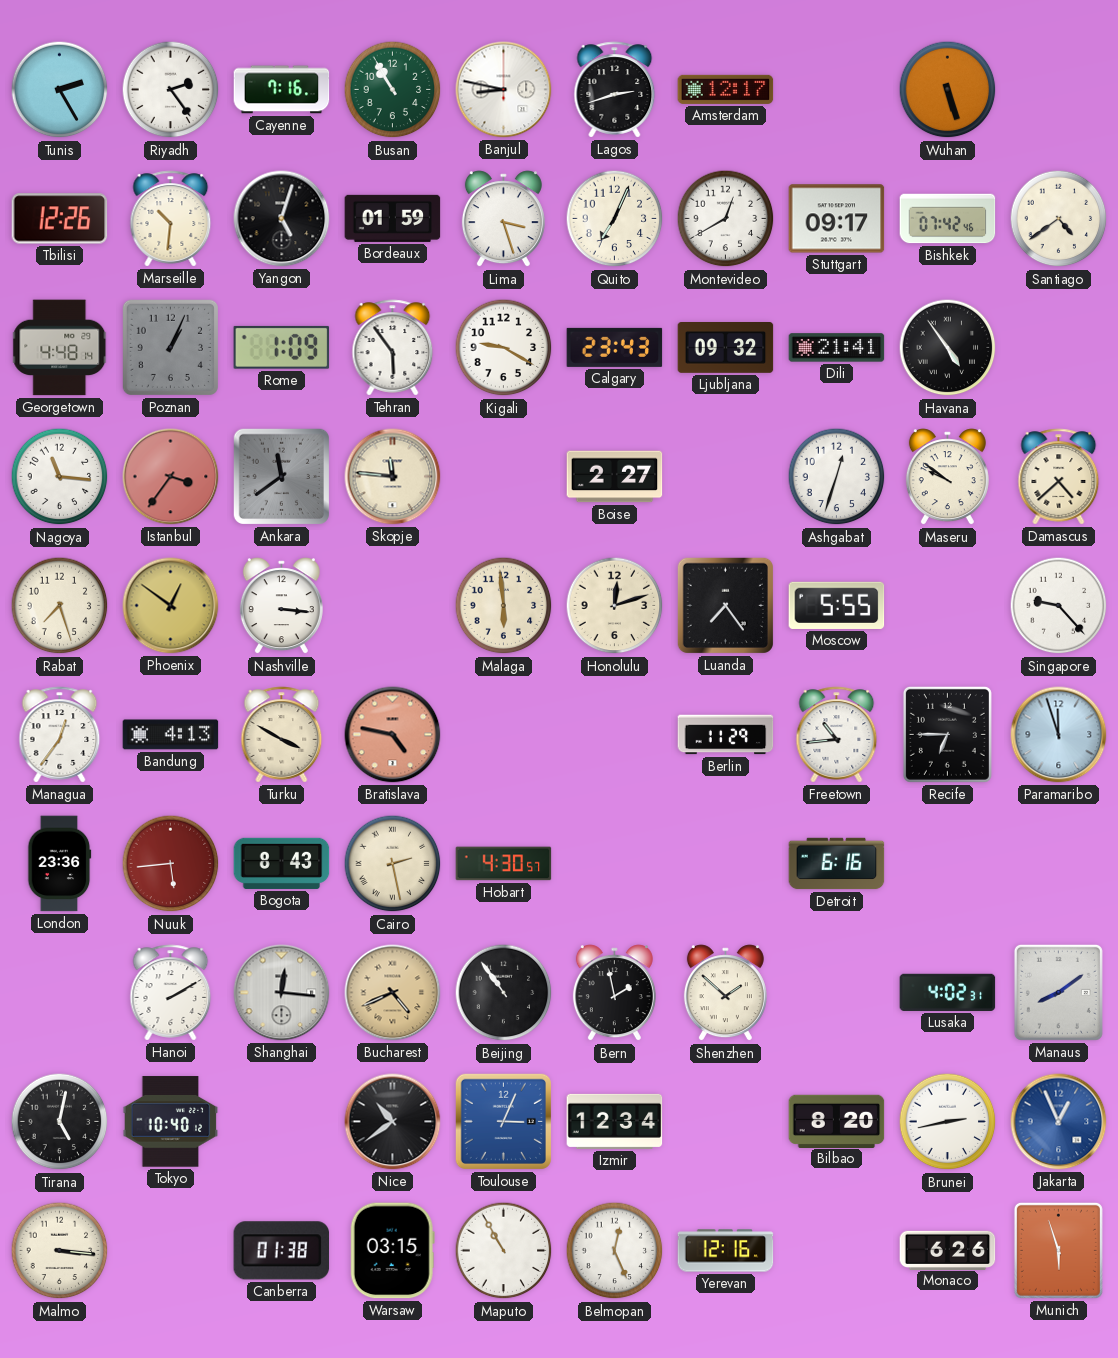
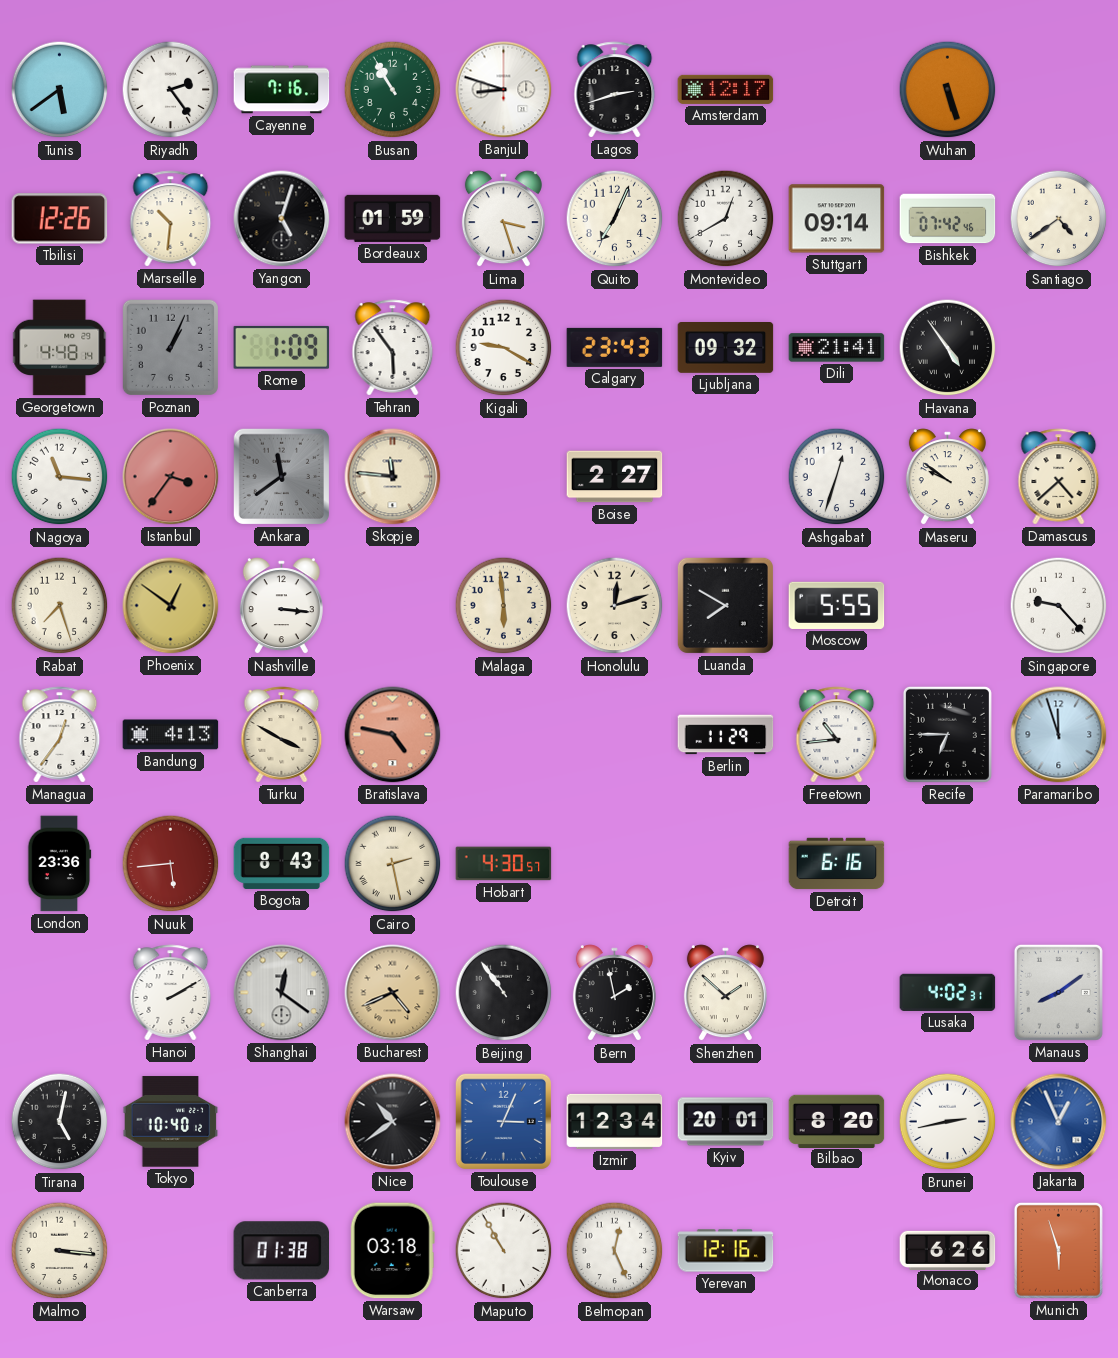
Tunis: 2:25 -> 5:39
Banjul: 8:47 -> 8:48
Stuttgart: 09:17 -> 09:14
Luanda: 7:24 -> 7:50
Shanghai: 12:16 -> 12:21
Kyiv: none -> 20:01
Warsaw: 03:15 -> 03:18
